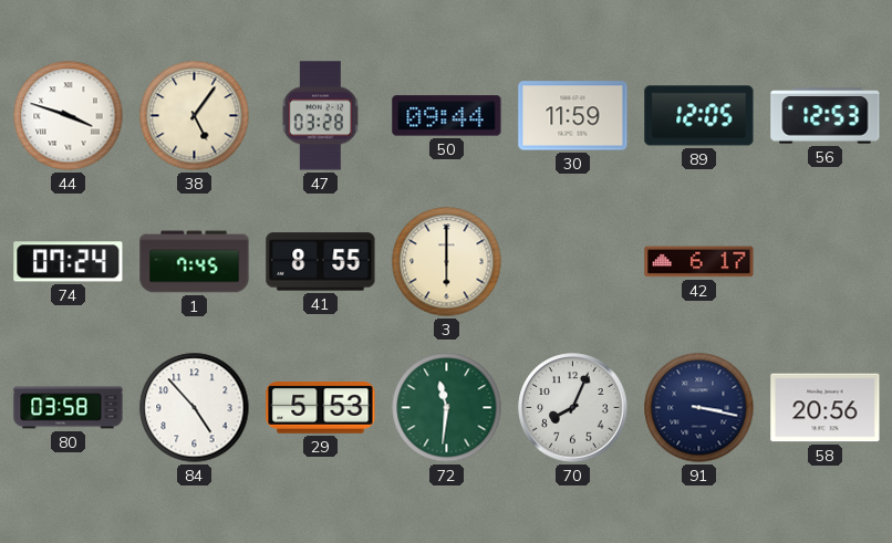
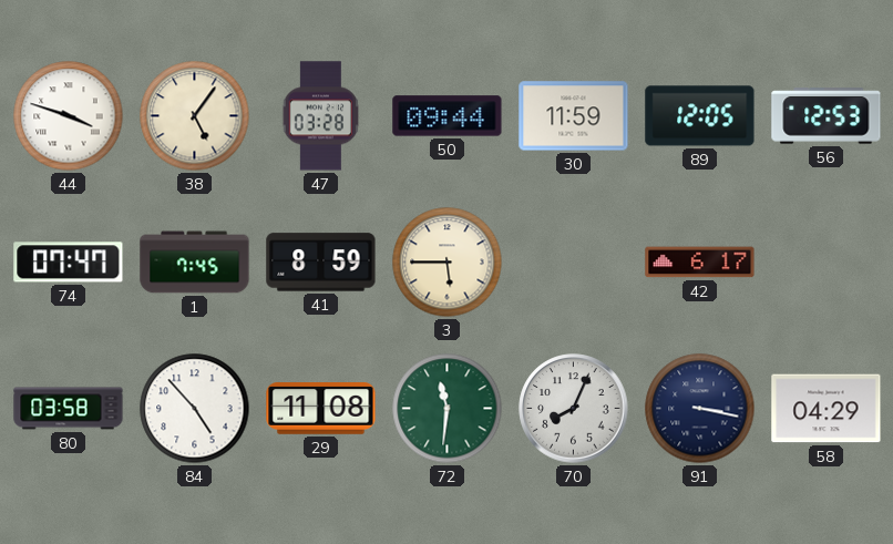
74: 07:24 -> 07:47
41: 8:55 -> 8:59
3: 6:00 -> 5:45
29: 5:53 -> 11:08
58: 20:56 -> 04:29
